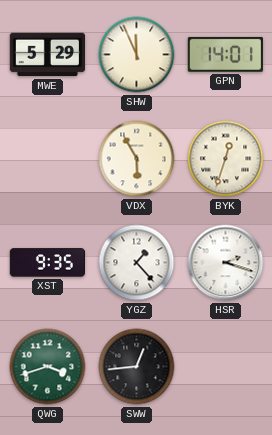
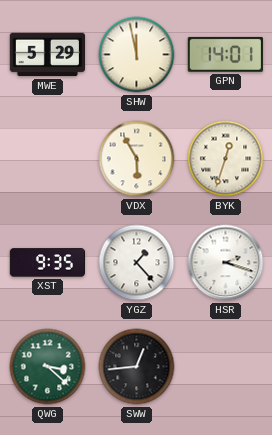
SHW: 11:56 -> 11:58
QWG: 3:42 -> 3:22
